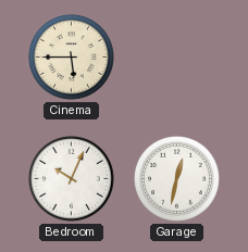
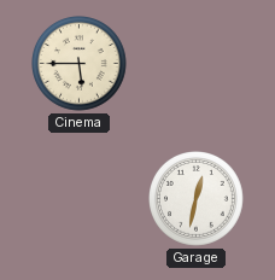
Bedroom: 10:04 -> none
